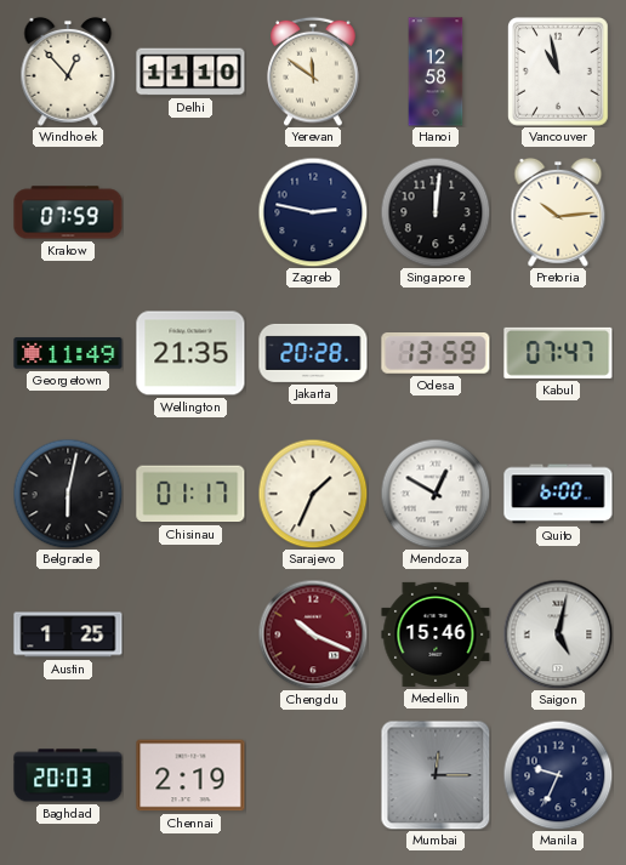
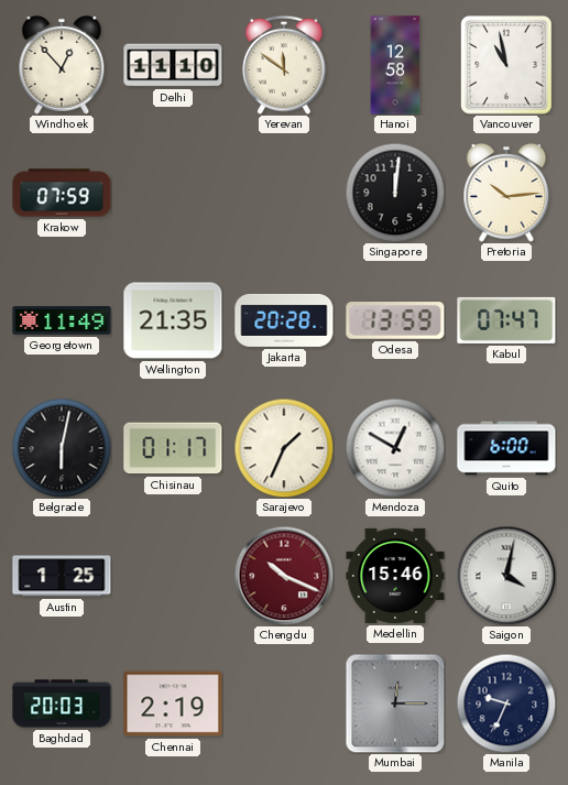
Zagreb: 2:47 -> none
Saigon: 5:02 -> 4:02
